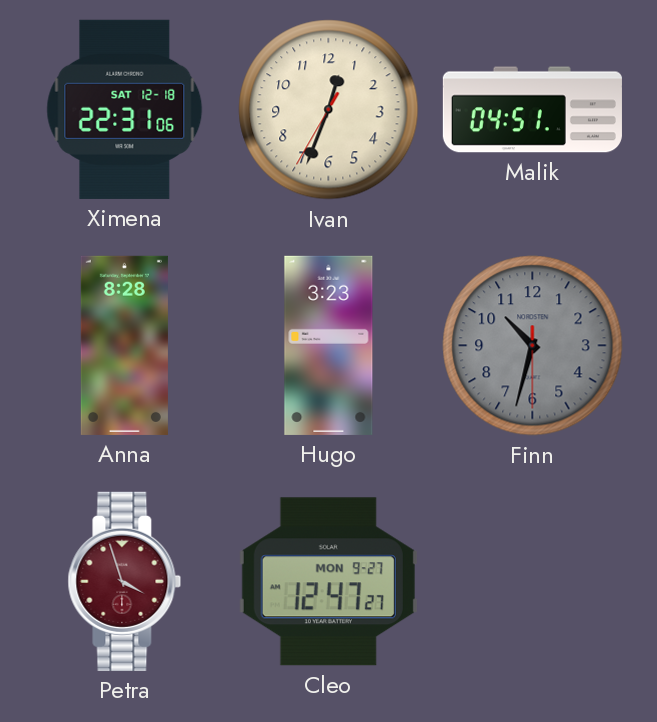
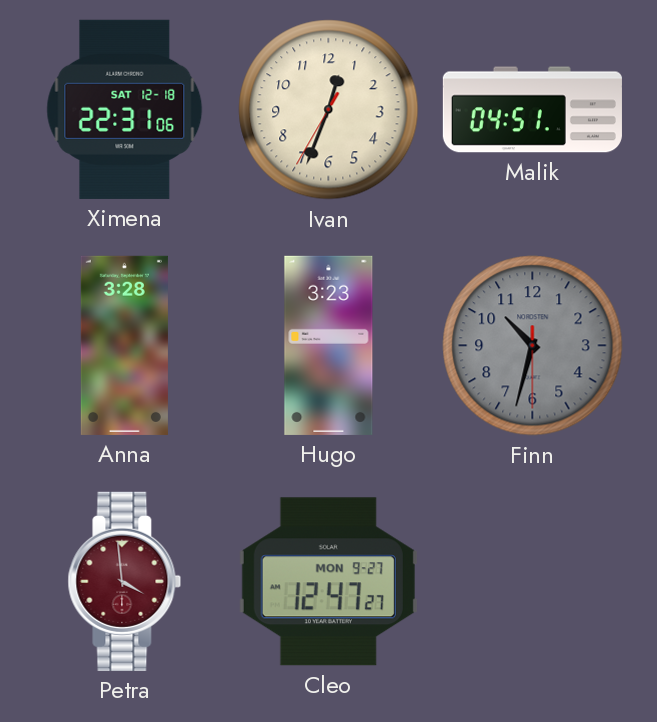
Anna: 8:28 -> 3:28
Petra: 3:57 -> 3:59
